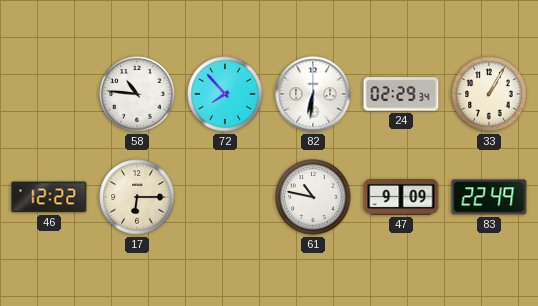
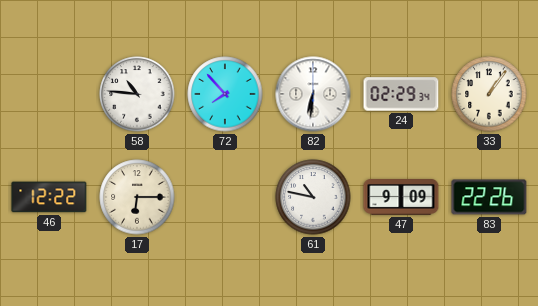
33: 1:05 -> 1:06
83: 22:49 -> 22:26
